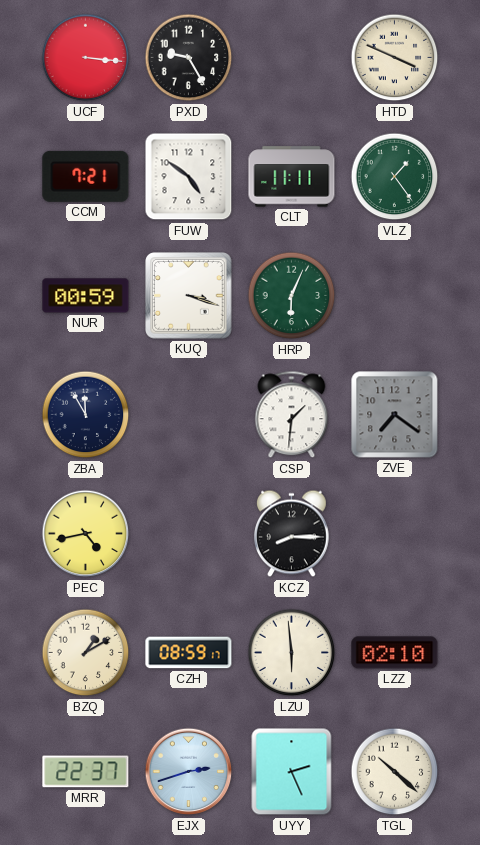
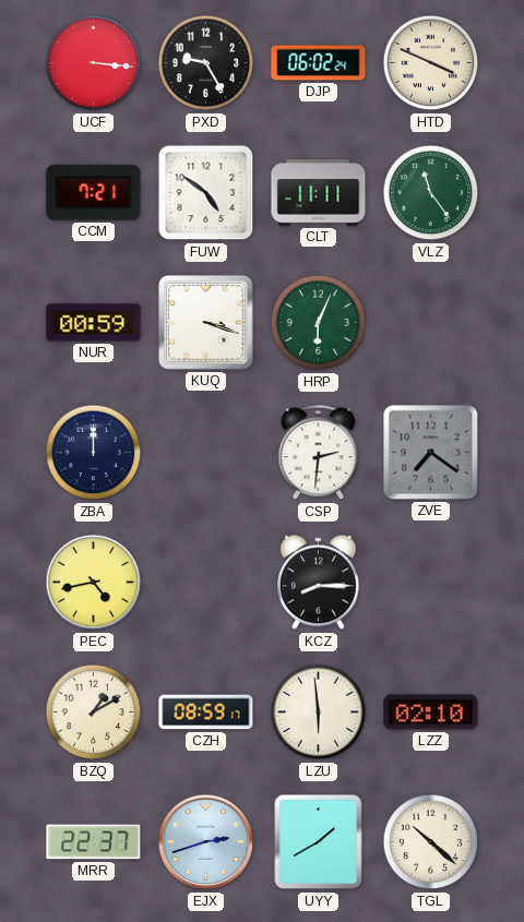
DJP: none -> 06:02
VLZ: 1:24 -> 11:24
ZBA: 11:55 -> 12:00
CSP: 1:31 -> 2:31
UYY: 2:26 -> 1:40
